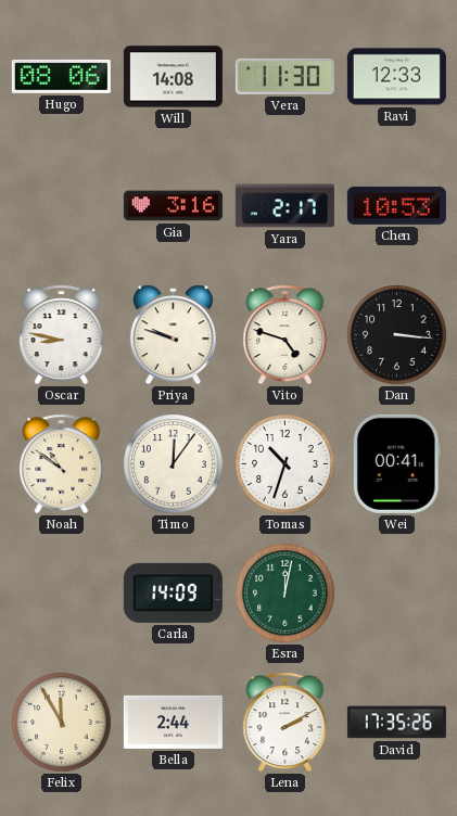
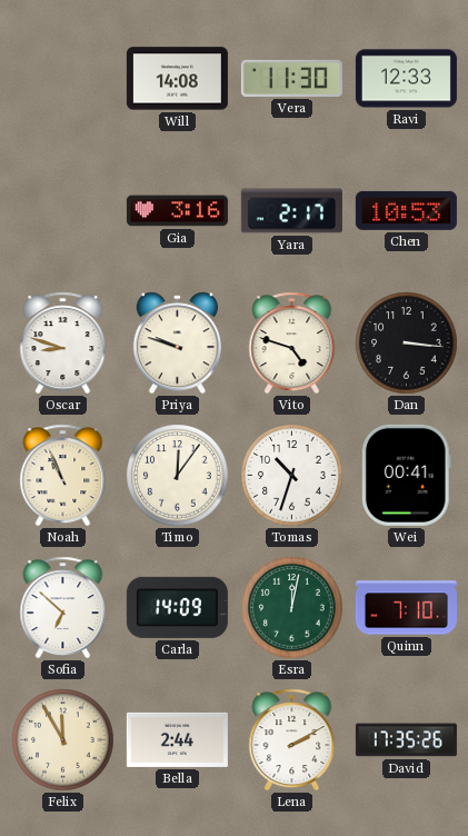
Hugo: 08:06 -> none
Oscar: 8:47 -> 8:48
Noah: 10:51 -> 10:56
Sofia: none -> 6:52
Quinn: none -> 7:10
